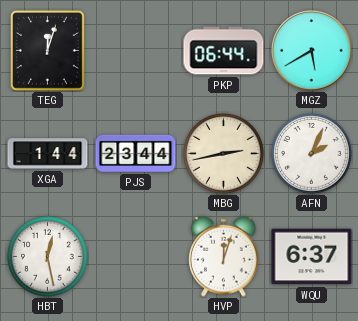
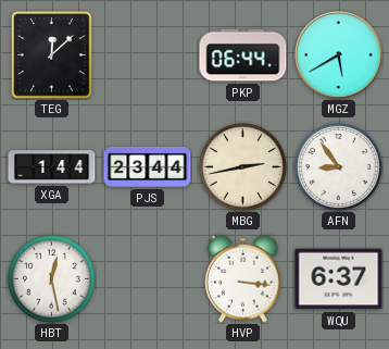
TEG: 12:03 -> 12:08
AFN: 2:04 -> 8:54
HVP: 12:03 -> 3:16
